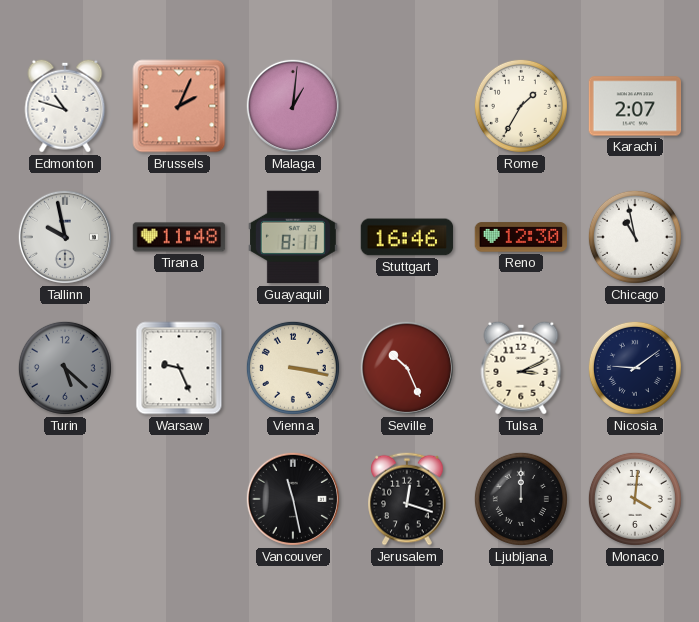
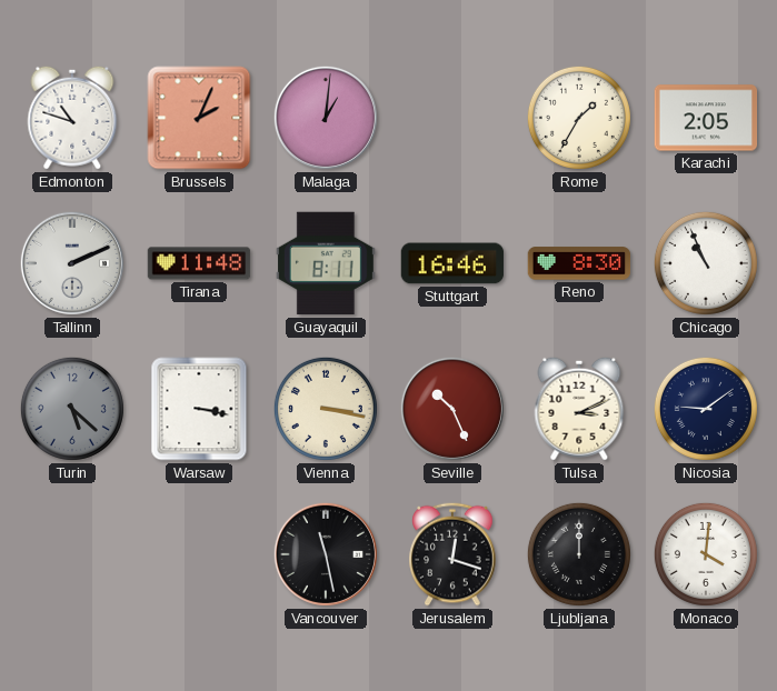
Karachi: 2:07 -> 2:05
Tallinn: 9:58 -> 2:11
Reno: 12:30 -> 8:30
Chicago: 10:58 -> 10:56
Warsaw: 9:26 -> 3:17
